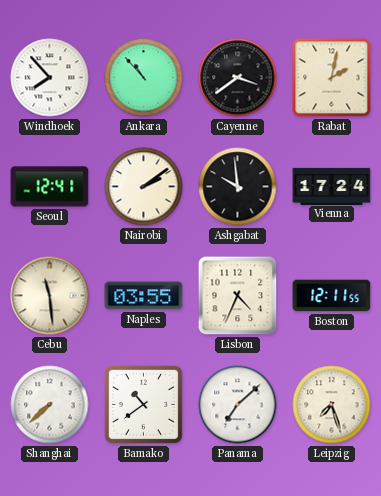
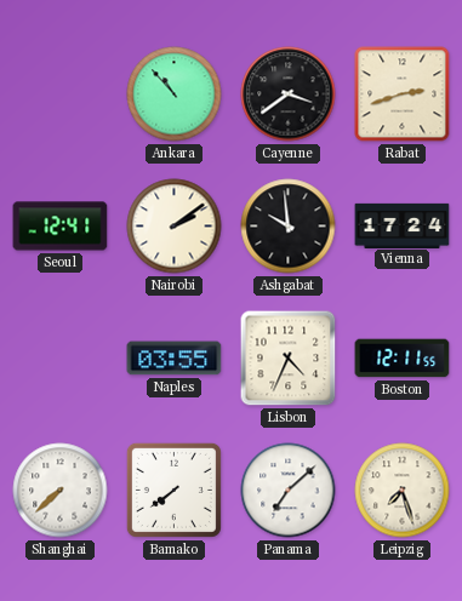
Windhoek: 7:53 -> none
Rabat: 2:02 -> 2:42
Cebu: 11:29 -> none
Bamako: 10:39 -> 7:39
